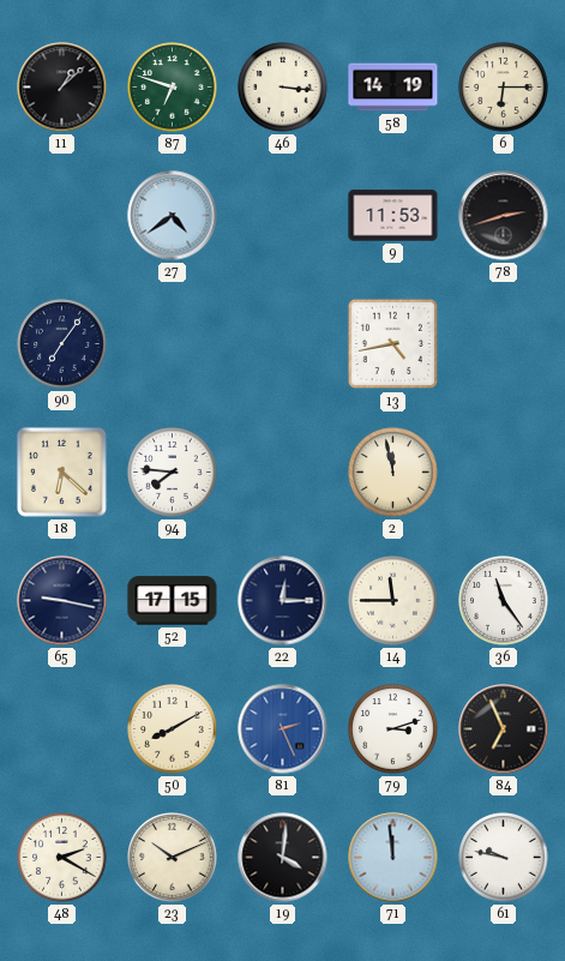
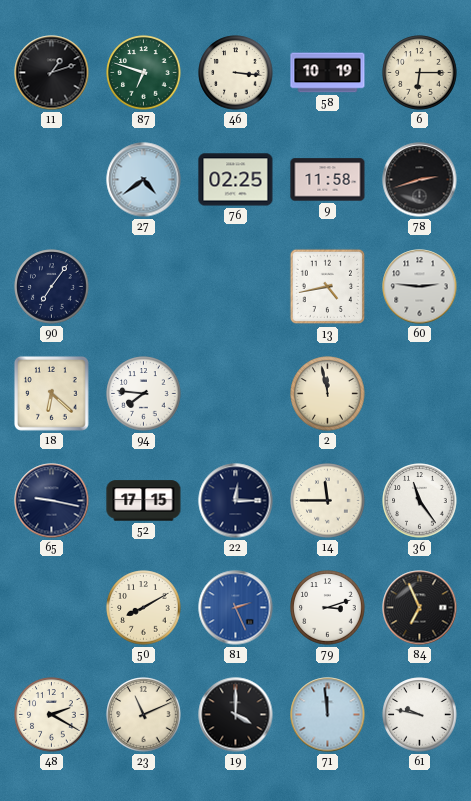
11: 1:08 -> 1:12
58: 14:19 -> 10:19
76: none -> 02:25
9: 11:53 -> 11:58
60: none -> 2:46
23: 10:11 -> 11:11
19: 4:01 -> 4:00
